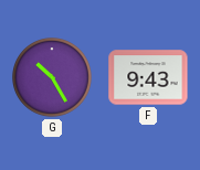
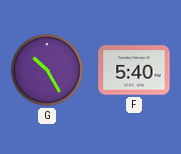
F: 9:43 -> 5:40
